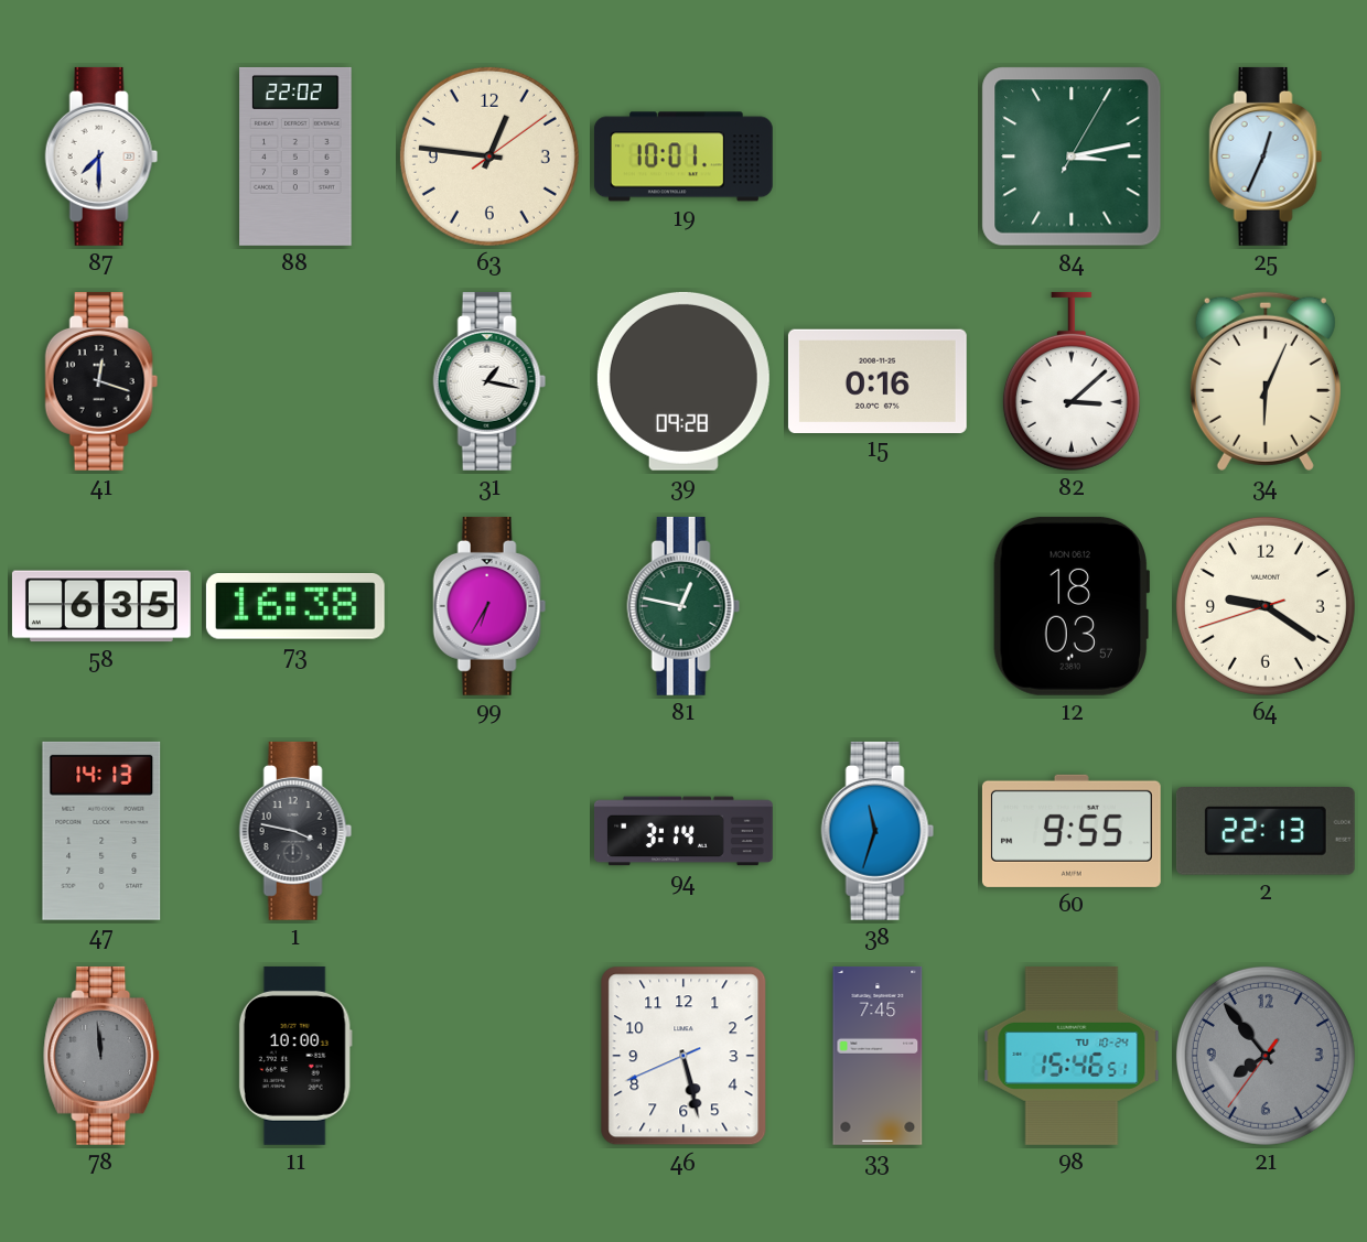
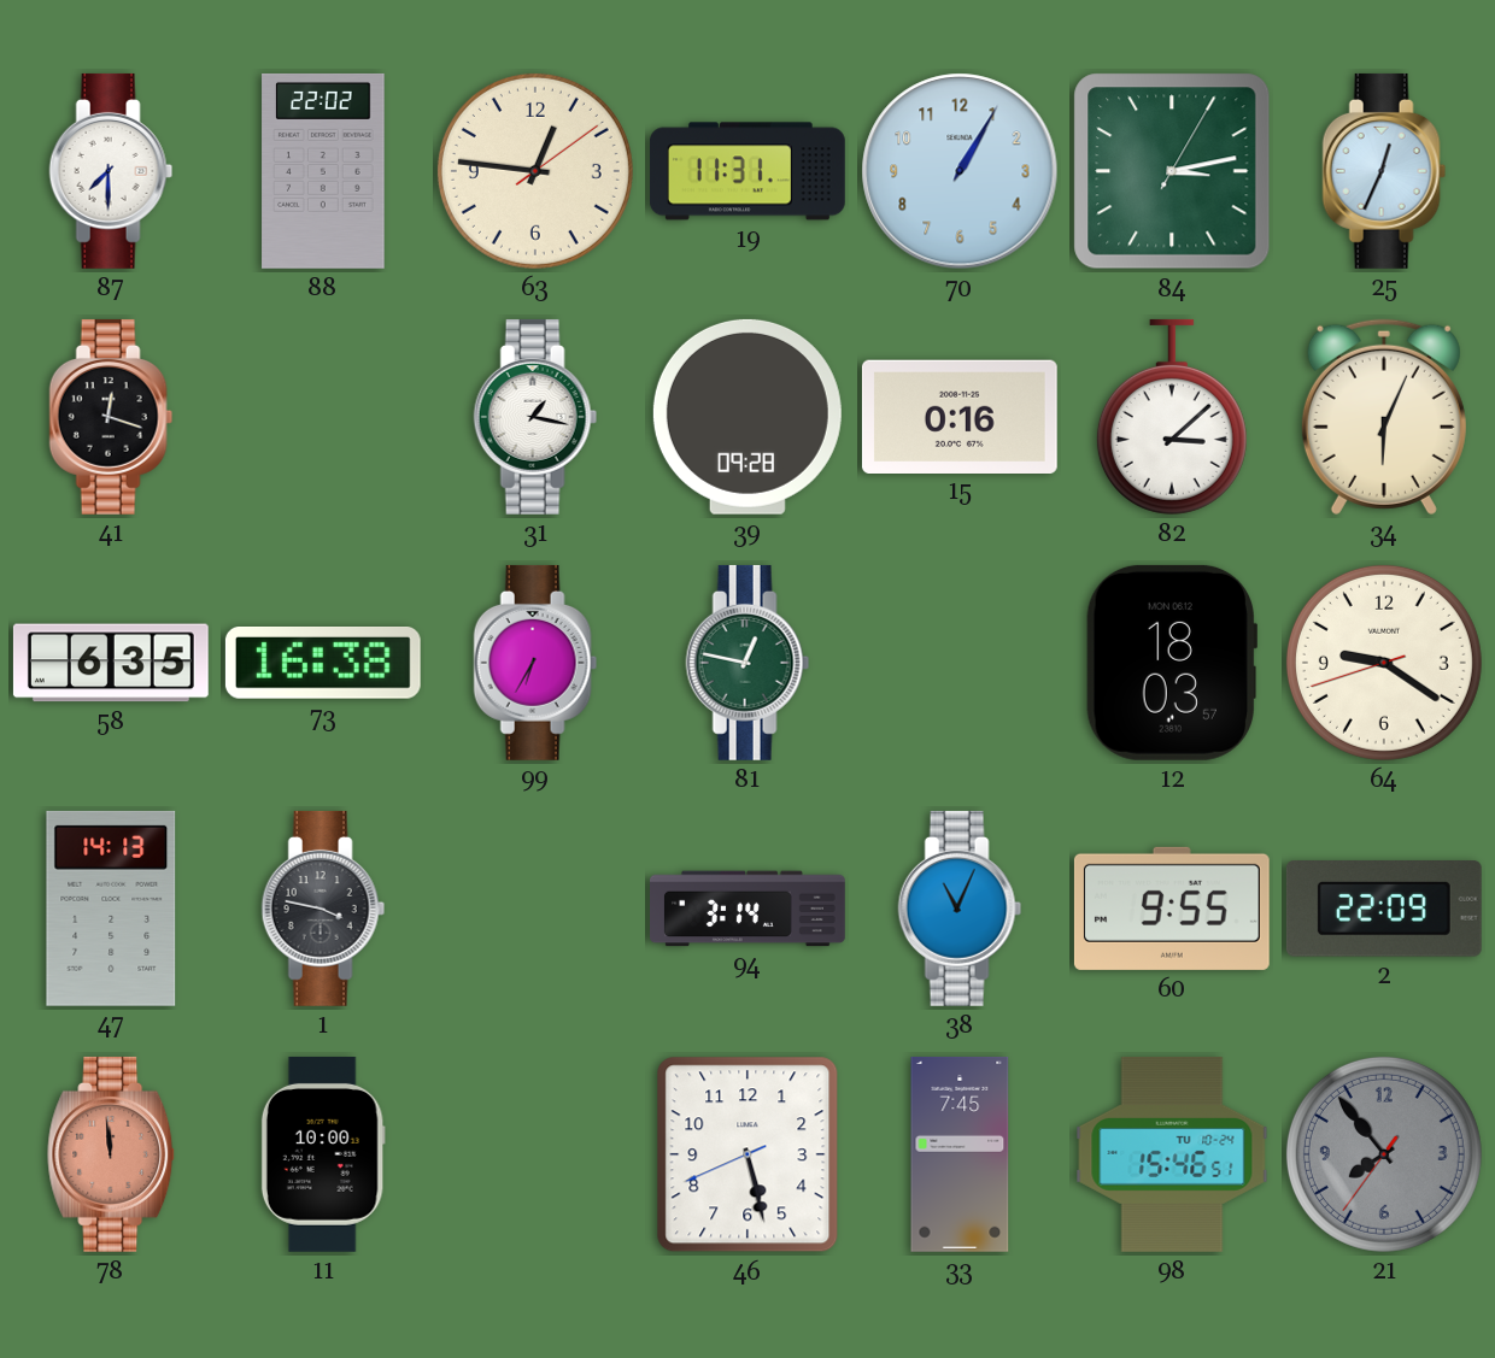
19: 10:01 -> 11:31
70: none -> 1:05
38: 11:33 -> 11:04
2: 22:13 -> 22:09
78 dial: grey -> salmon
